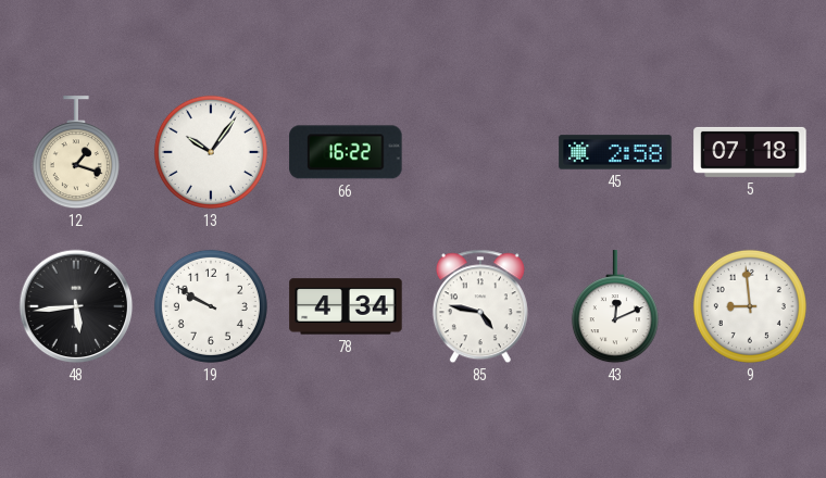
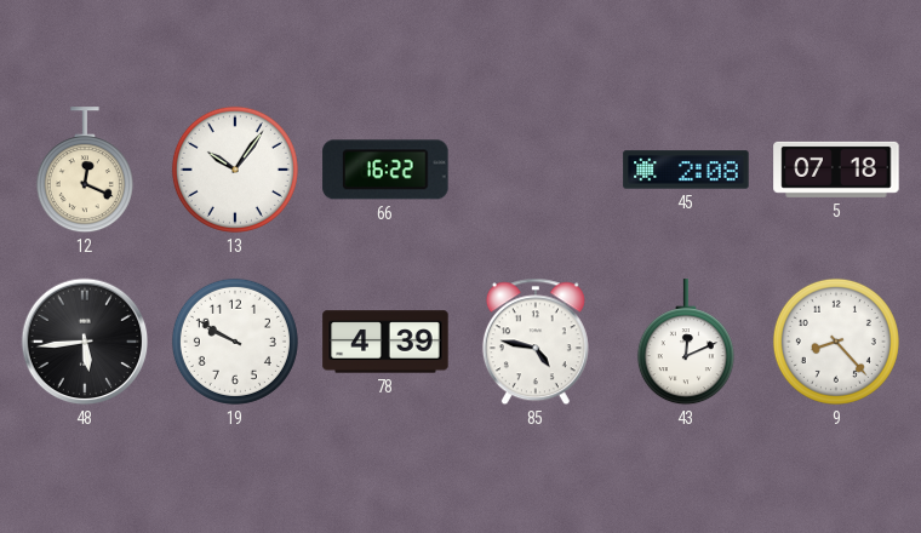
12: 1:18 -> 12:19
45: 2:58 -> 2:08
78: 4:34 -> 4:39
9: 8:59 -> 8:23
